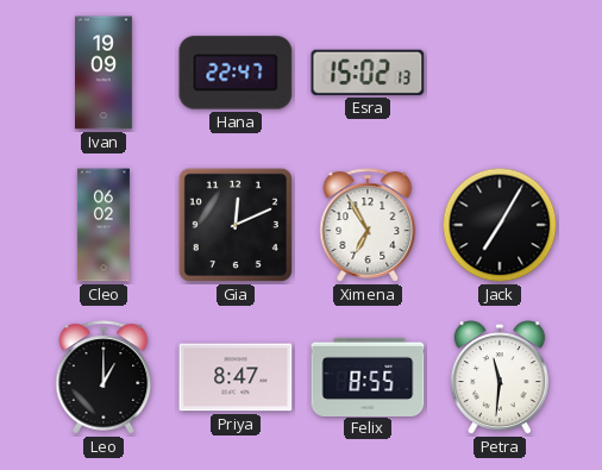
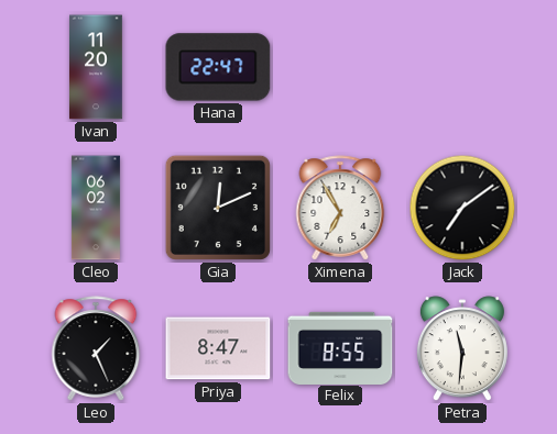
Ivan: 19:09 -> 11:20
Esra: 15:02 -> none
Jack: 7:05 -> 7:09
Leo: 1:00 -> 1:26
